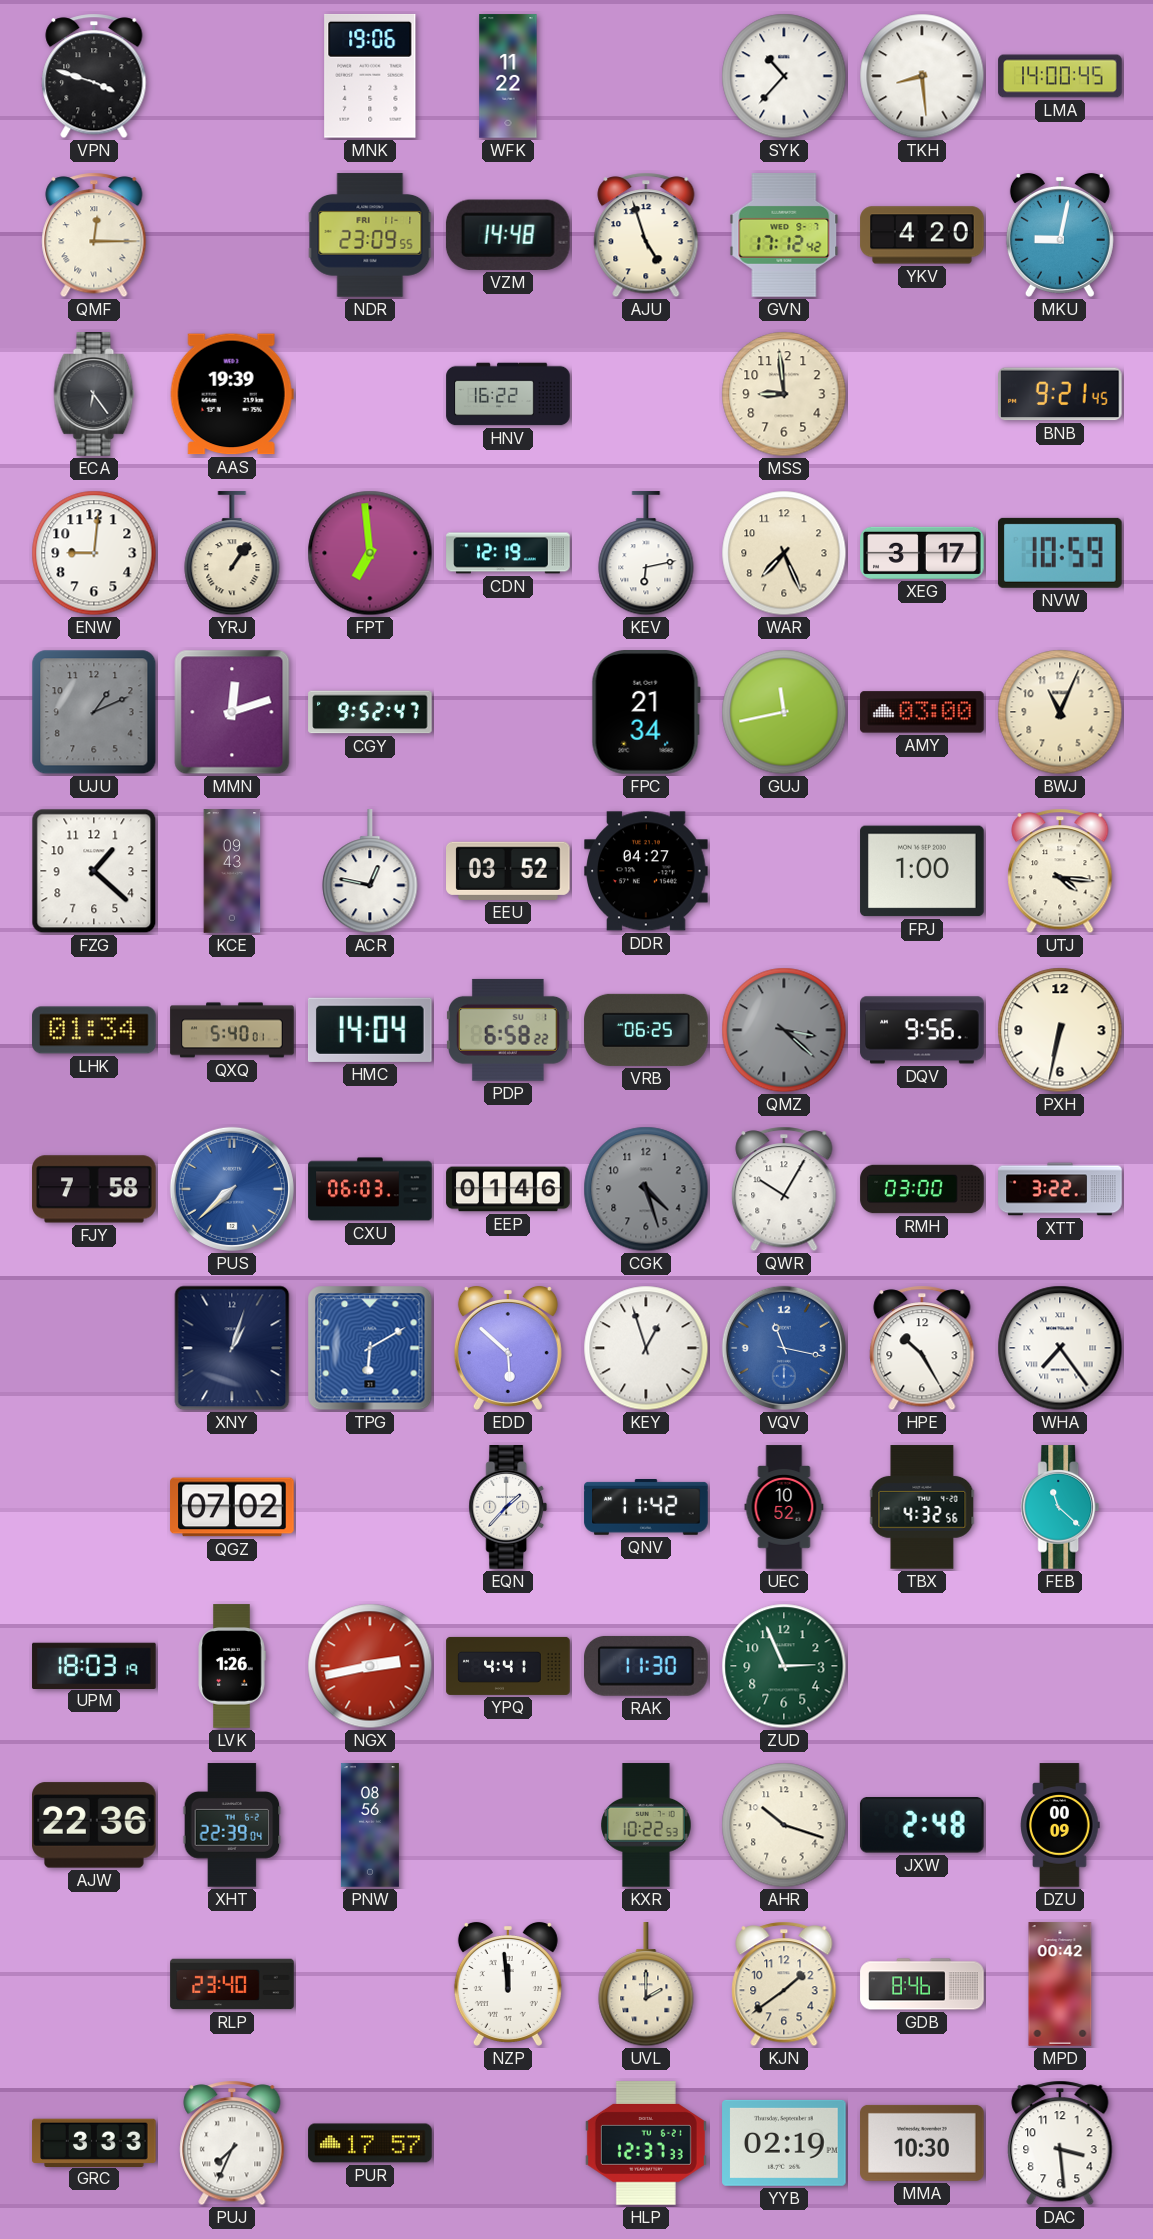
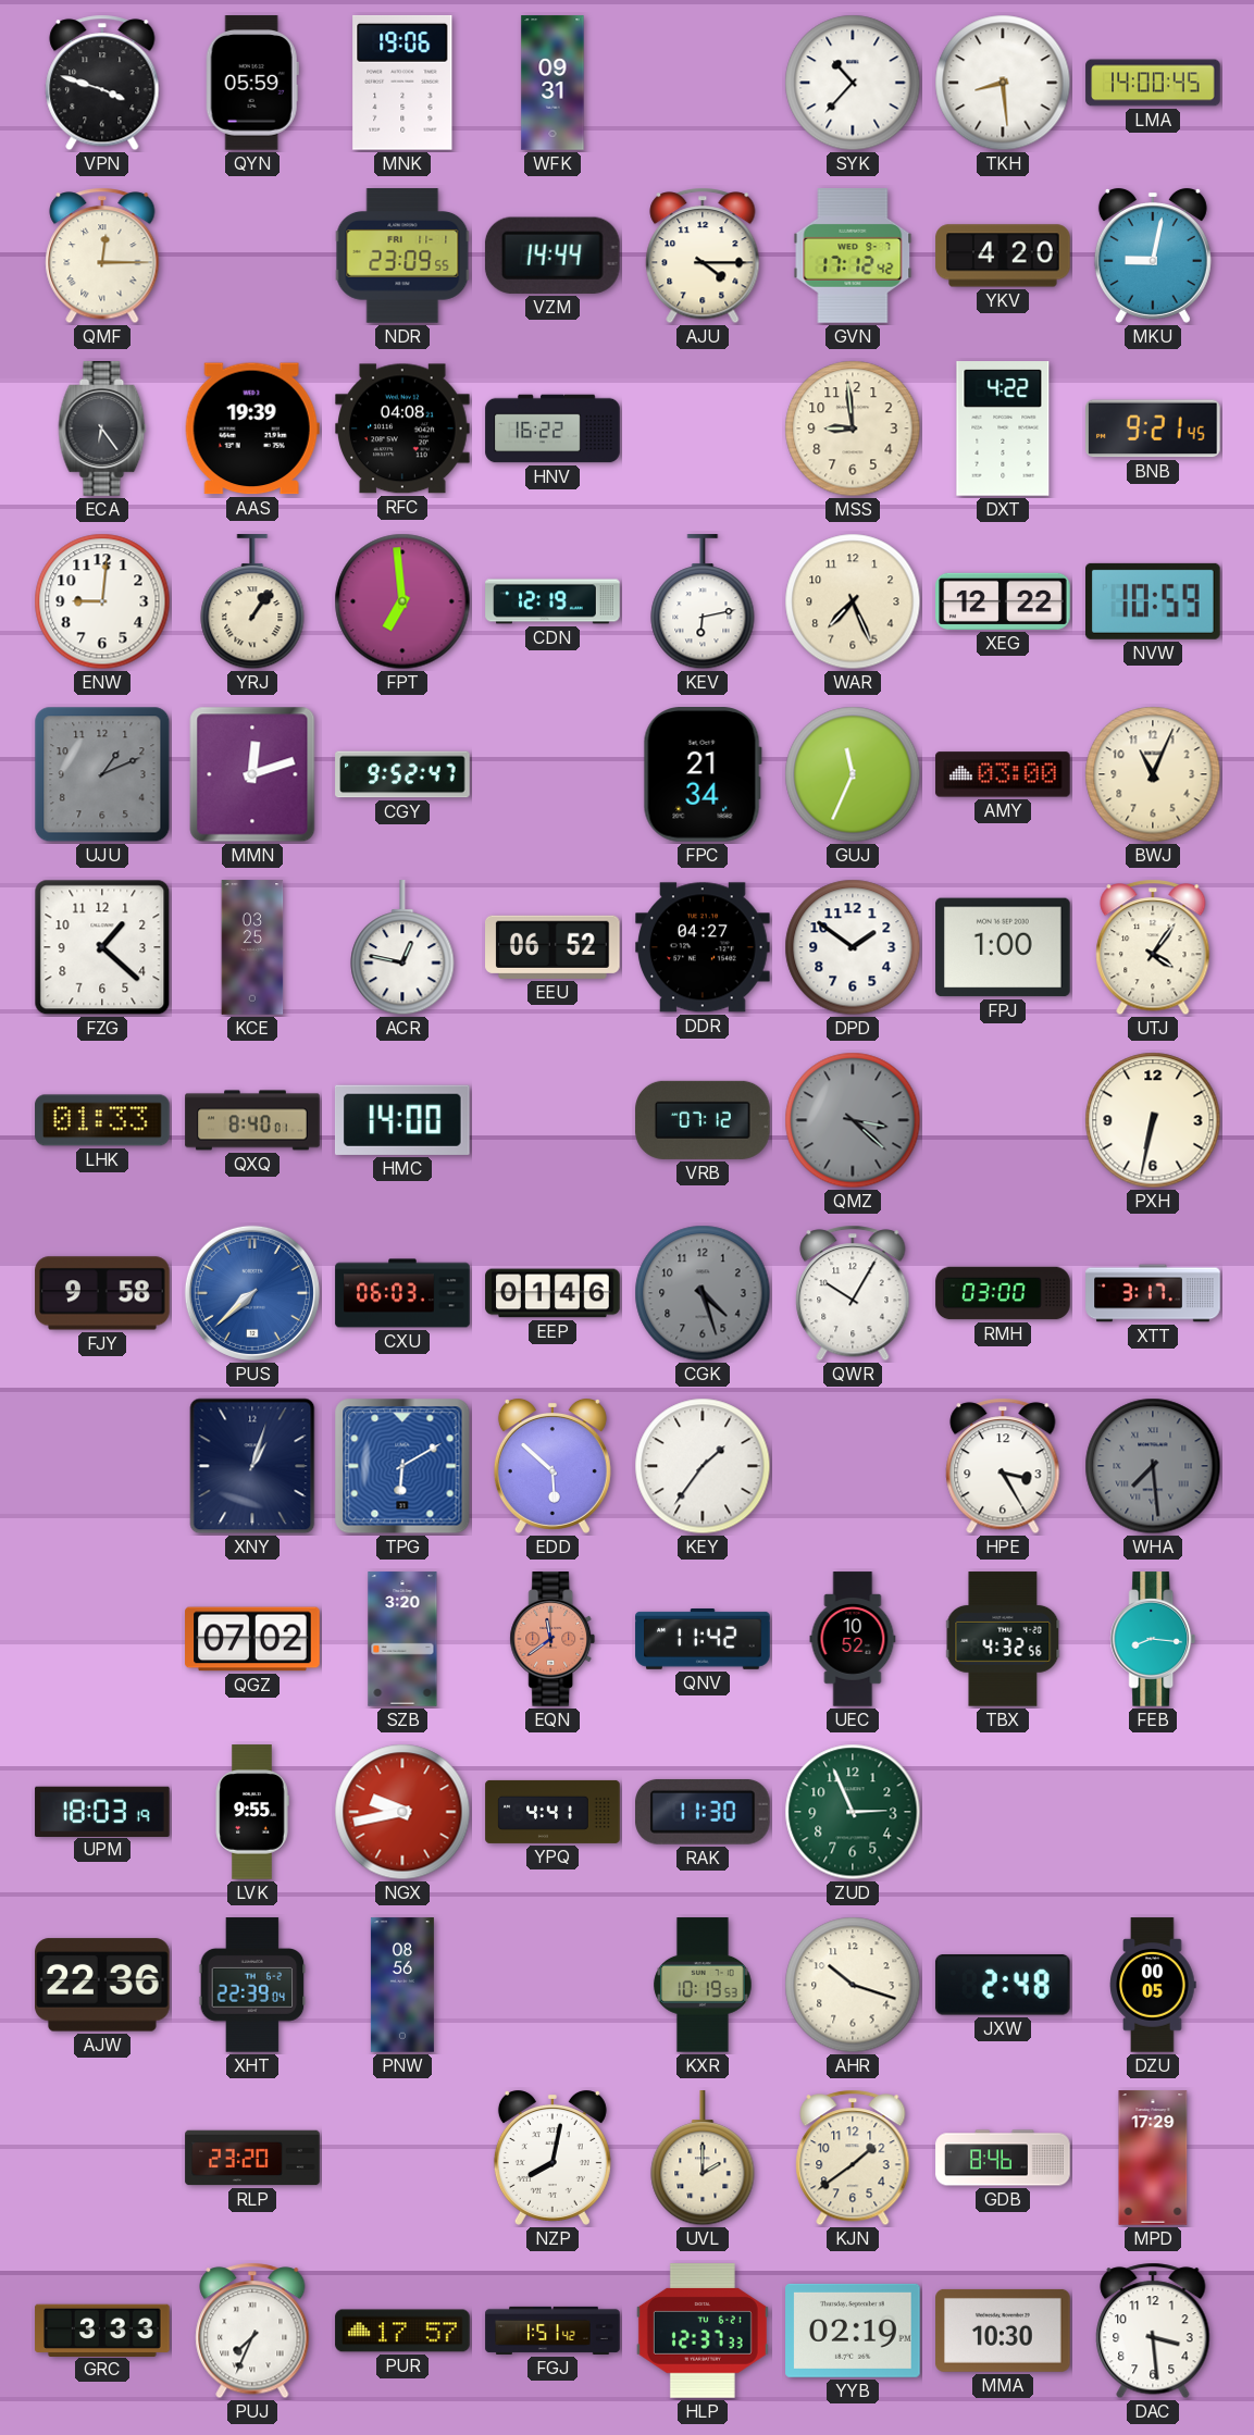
QYN: none -> 05:59
WFK: 11:22 -> 09:31
VZM: 14:48 -> 14:44
AJU: 4:57 -> 4:15
RFC: none -> 04:08
DXT: none -> 4:22
XEG: 3:17 -> 12:22
GUJ: 11:43 -> 11:34
KCE: 09:43 -> 03:25
EEU: 03:52 -> 06:52
DPD: none -> 1:51
UTJ: 4:16 -> 4:06
LHK: 01:34 -> 01:33
QXQ: 5:40 -> 8:40
HMC: 14:04 -> 14:00
PDP: 6:58 -> none
VRB: 06:25 -> 07:12
DQV: 9:56 -> none
FJY: 7:58 -> 9:58
XTT: 3:22 -> 3:17
KEY: 12:57 -> 1:36
VQV: 11:17 -> none
HPE: 10:25 -> 3:25
WHA: 7:24 -> 7:29
WHA dial: white -> grey
SZB: none -> 3:20
EQN: 1:37 -> 11:39
EQN dial: white -> salmon
FEB: 11:22 -> 8:16
LVK: 1:26 -> 9:55
NGX: 2:43 -> 9:43
KXR: 10:22 -> 10:19
DZU: 00:09 -> 00:05
RLP: 23:40 -> 23:20
NZP: 11:59 -> 8:02
MPD: 00:42 -> 17:29
FGJ: none -> 1:51
